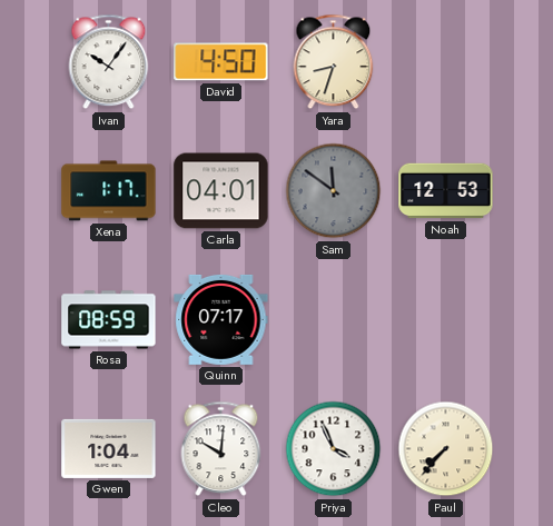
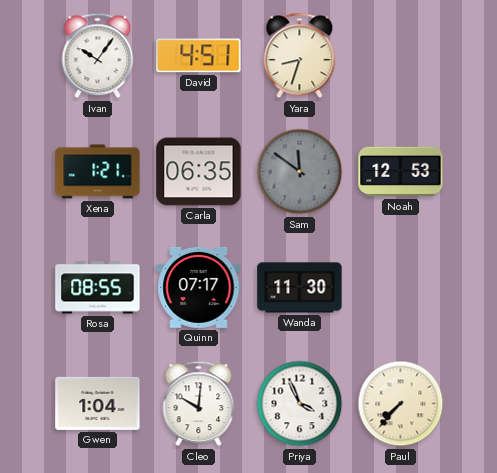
David: 4:50 -> 4:51
Xena: 1:17 -> 1:21
Carla: 04:01 -> 06:35
Rosa: 08:59 -> 08:55
Wanda: none -> 11:30
